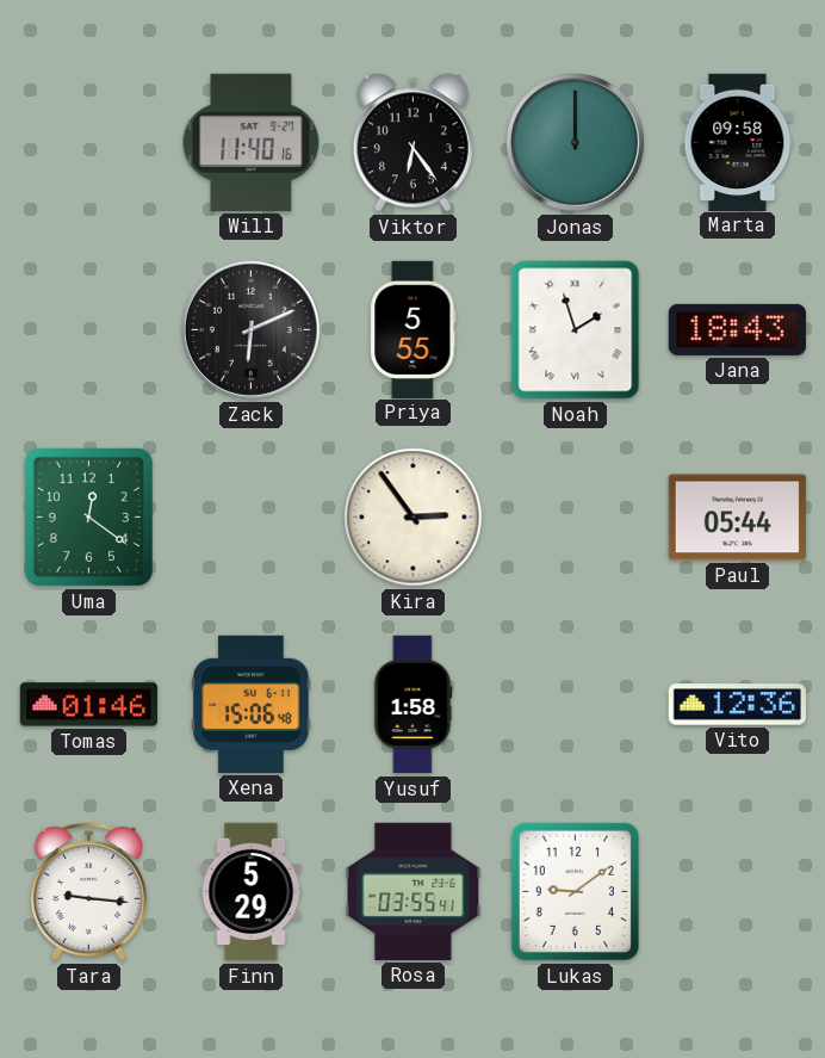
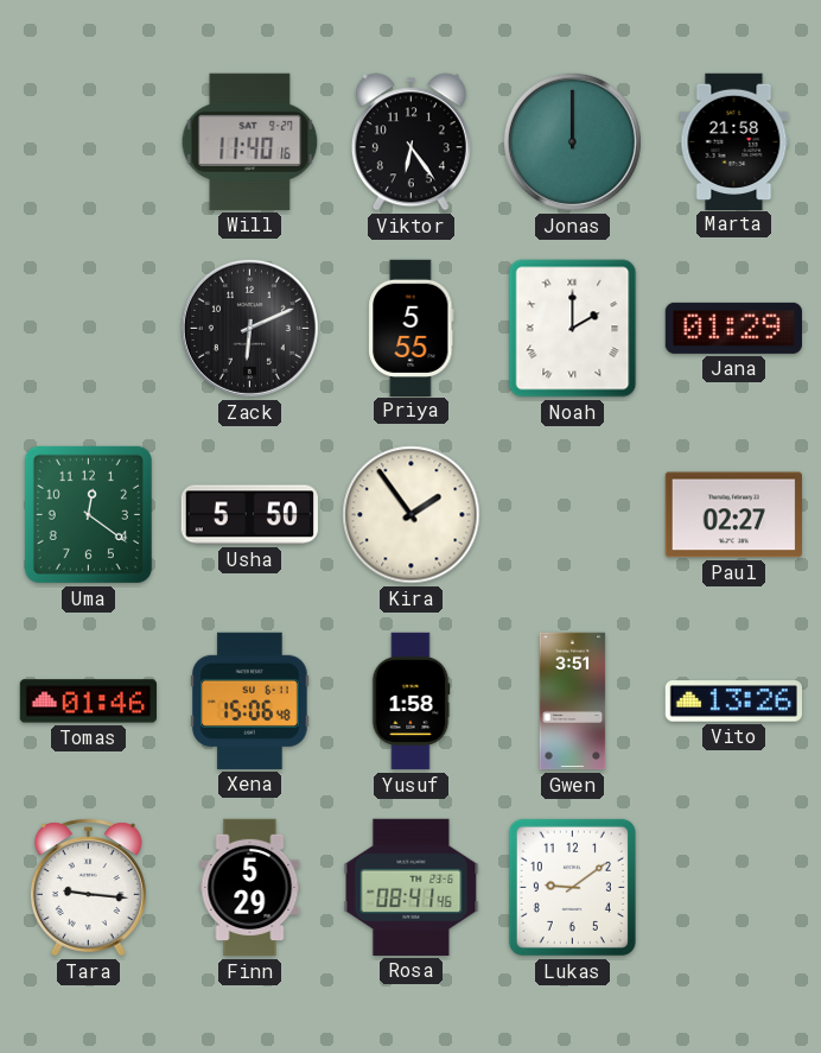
Marta: 09:58 -> 21:58
Noah: 1:57 -> 2:00
Jana: 18:43 -> 01:29
Usha: none -> 5:50
Kira: 2:54 -> 1:54
Paul: 05:44 -> 02:27
Gwen: none -> 3:51
Vito: 12:36 -> 13:26
Rosa: 03:55 -> 08:41
